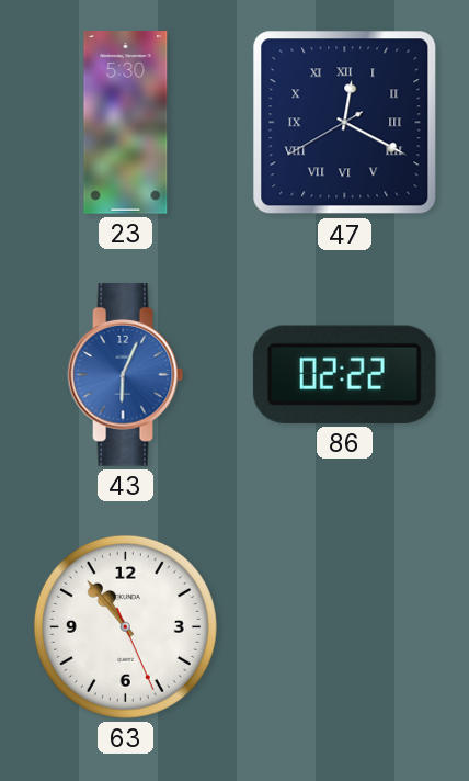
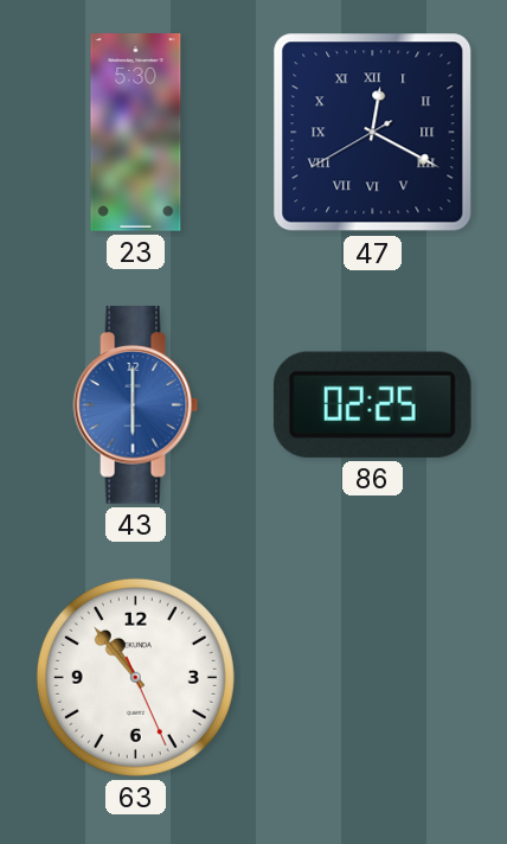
43: 6:04 -> 6:00
86: 02:22 -> 02:25
